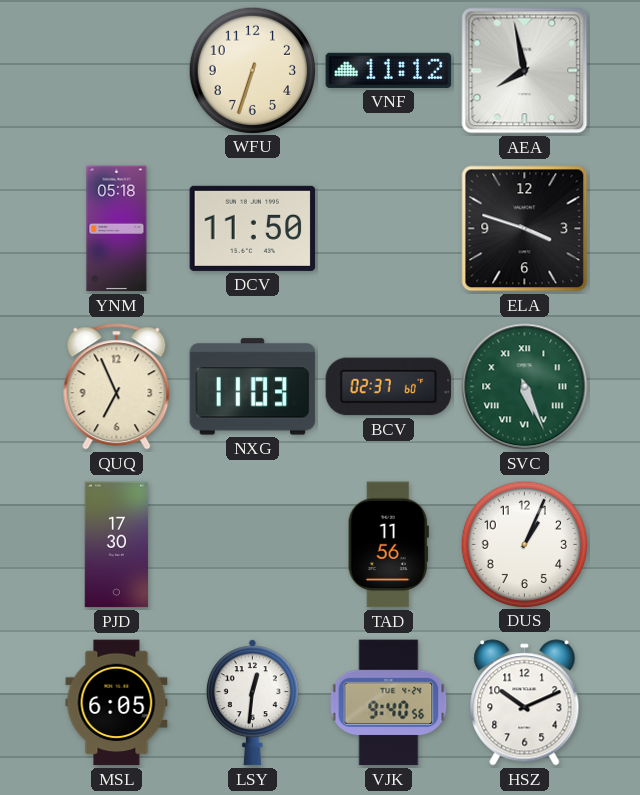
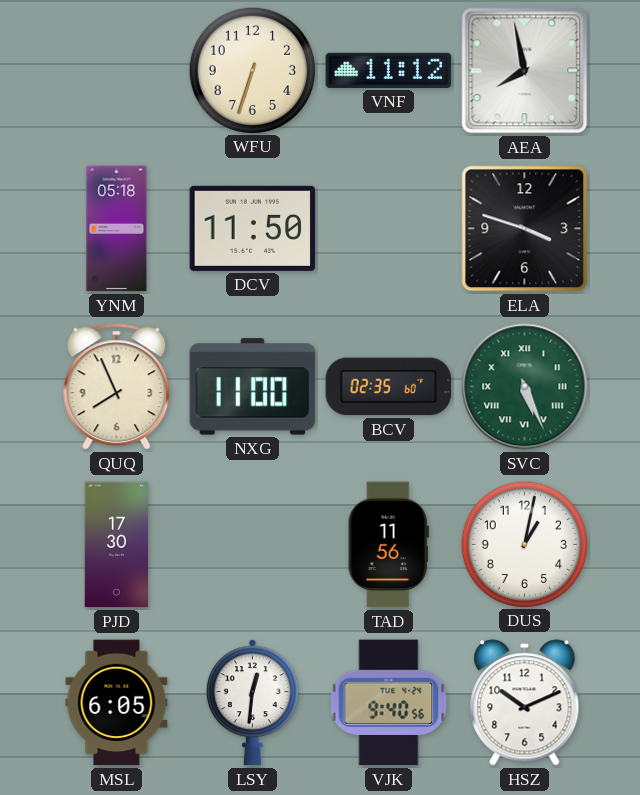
QUQ: 6:56 -> 7:56
NXG: 11:03 -> 11:00
BCV: 02:37 -> 02:35
DUS: 1:04 -> 1:02
